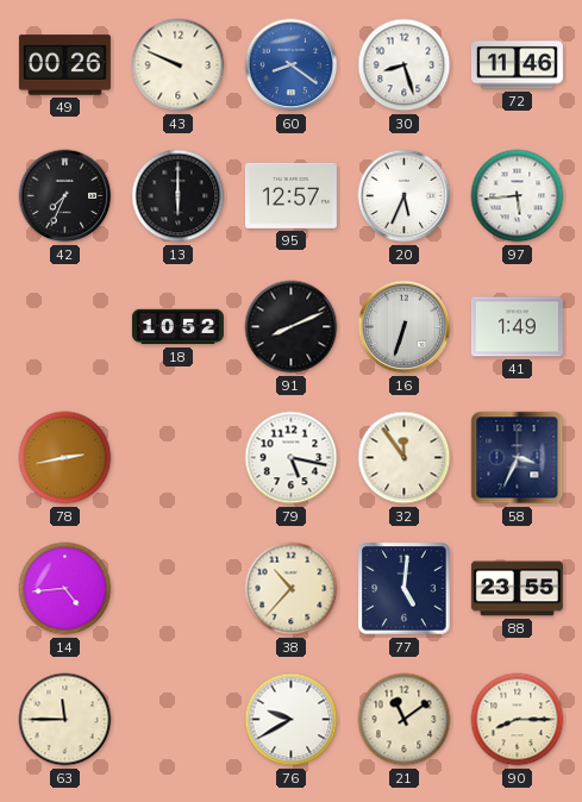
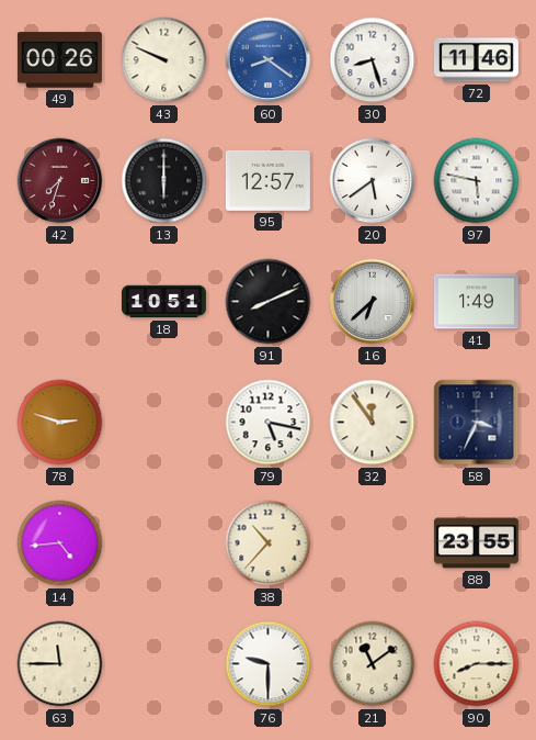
42: 7:34 -> 7:33
42 dial: black -> burgundy
20: 5:34 -> 5:39
97: 5:44 -> 5:47
18: 10:52 -> 10:51
16: 6:33 -> 6:38
78: 2:43 -> 2:48
77: 5:01 -> none
76: 9:40 -> 9:30
